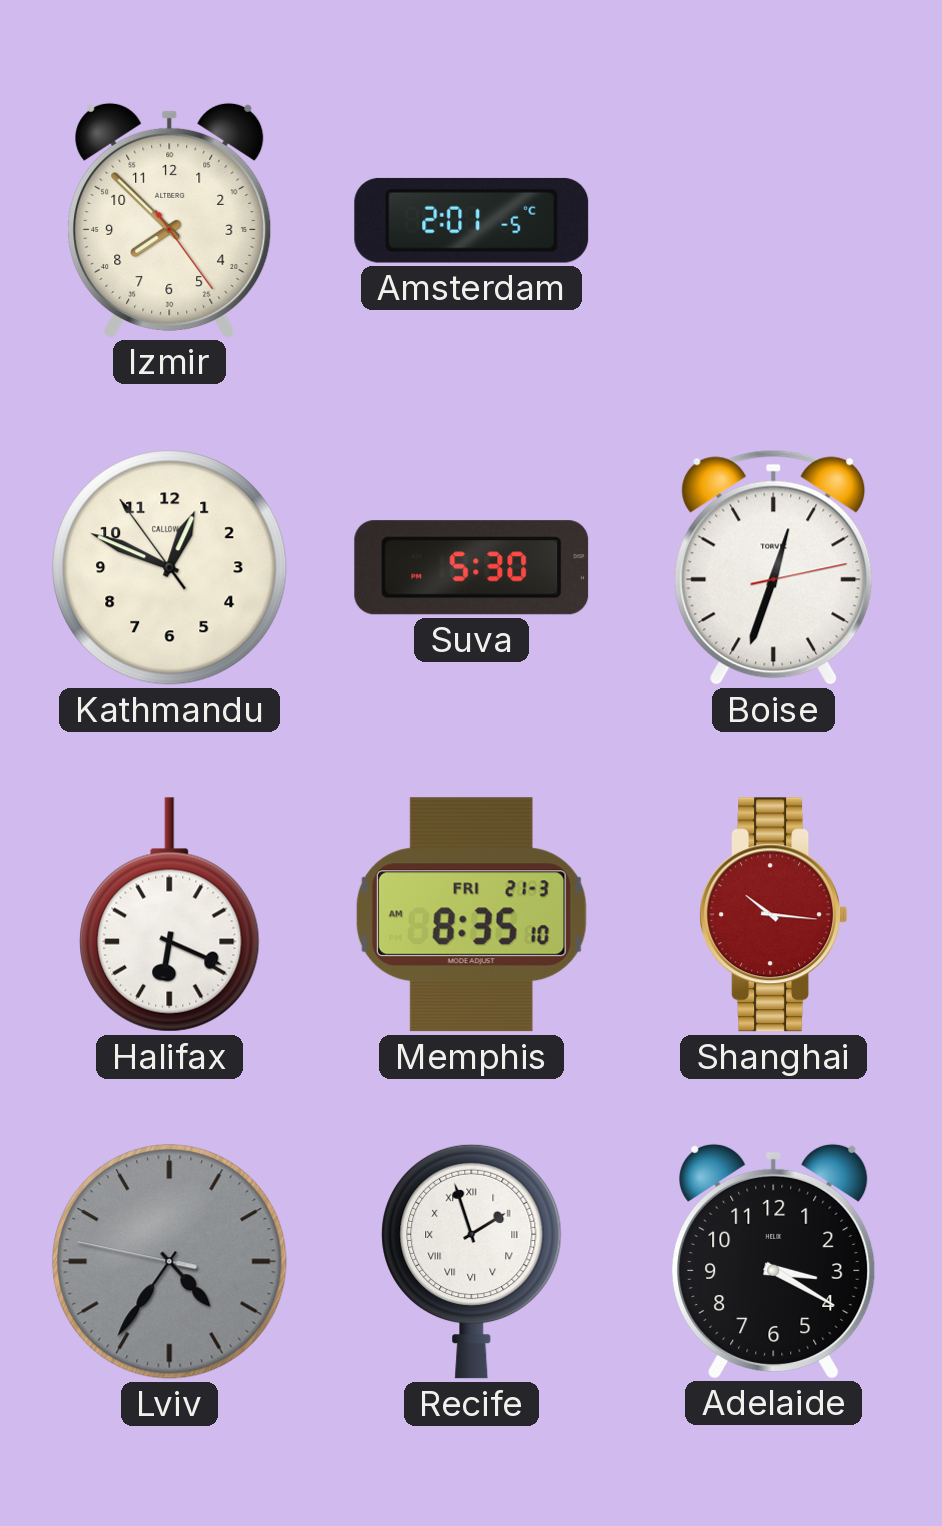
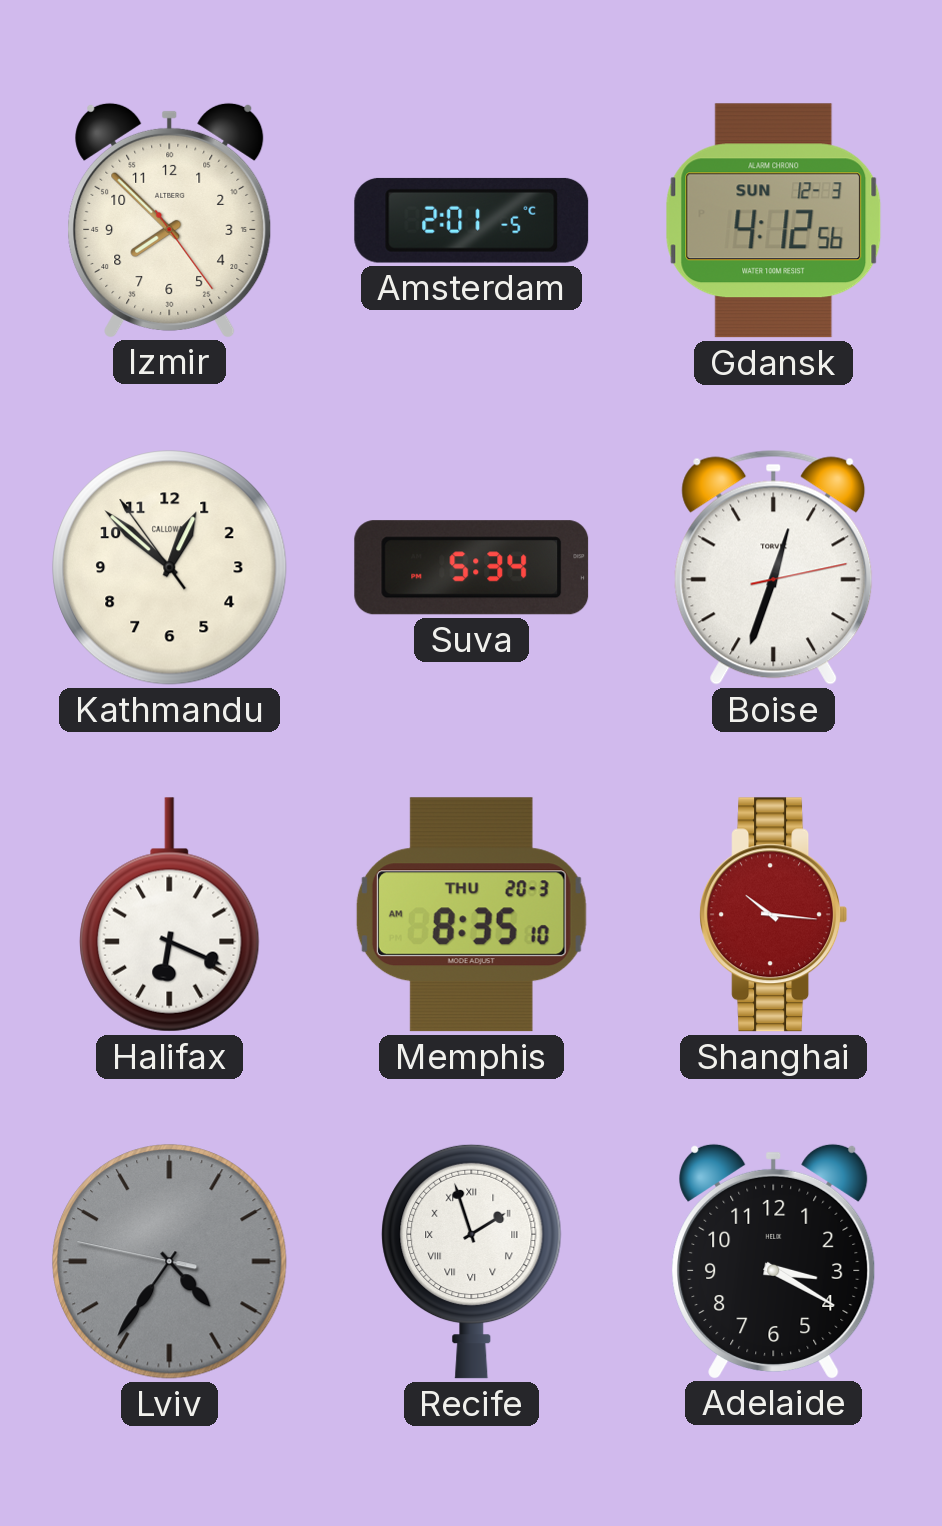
Gdansk: none -> 4:12
Kathmandu: 12:48 -> 12:51
Suva: 5:30 -> 5:34
Memphis date: FRI 21-3 -> THU 20-3
